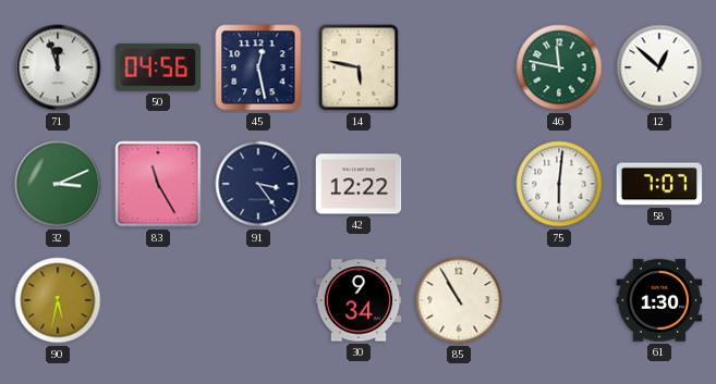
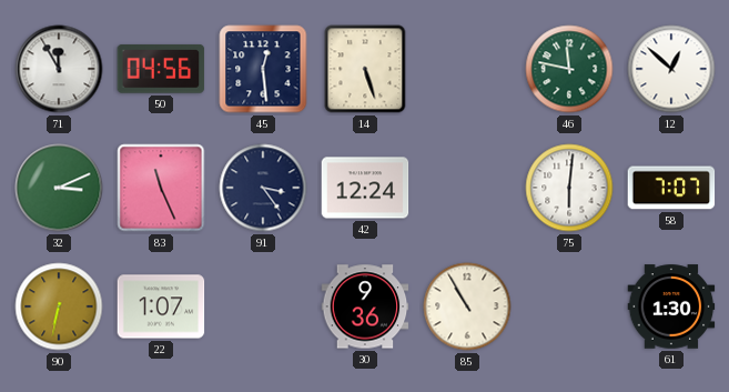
71: 11:57 -> 11:55
45: 12:28 -> 12:29
14: 5:47 -> 5:27
83: 11:25 -> 11:26
42: 12:22 -> 12:24
90: 5:32 -> 6:32
22: none -> 1:07
30: 9:34 -> 9:36
